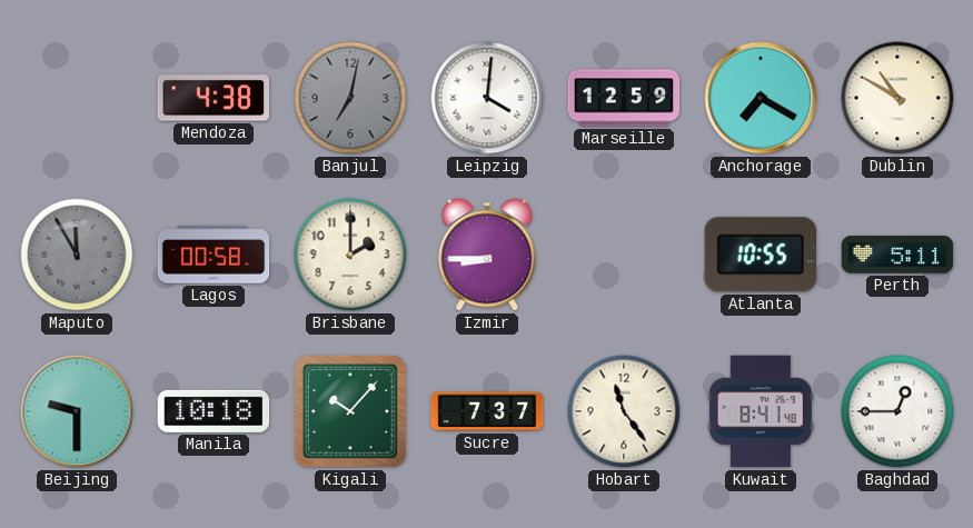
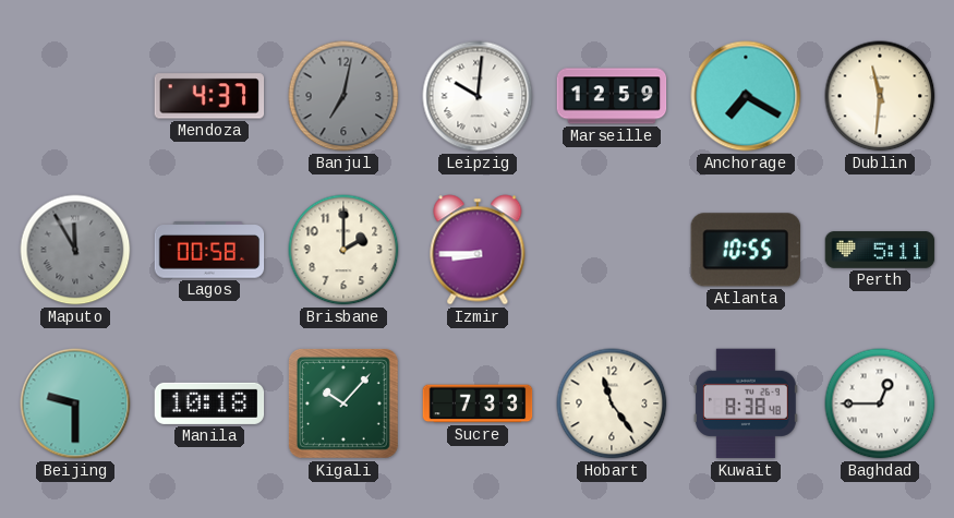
Mendoza: 4:38 -> 4:37
Leipzig: 4:01 -> 10:01
Dublin: 10:50 -> 11:31
Sucre: 7:37 -> 7:33
Kuwait: 8:41 -> 8:38
